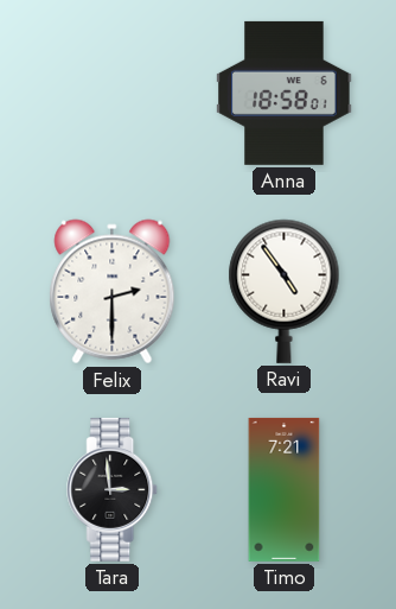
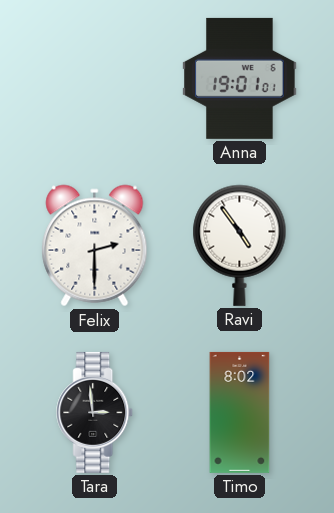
Anna: 18:58 -> 19:01
Timo: 7:21 -> 8:02
